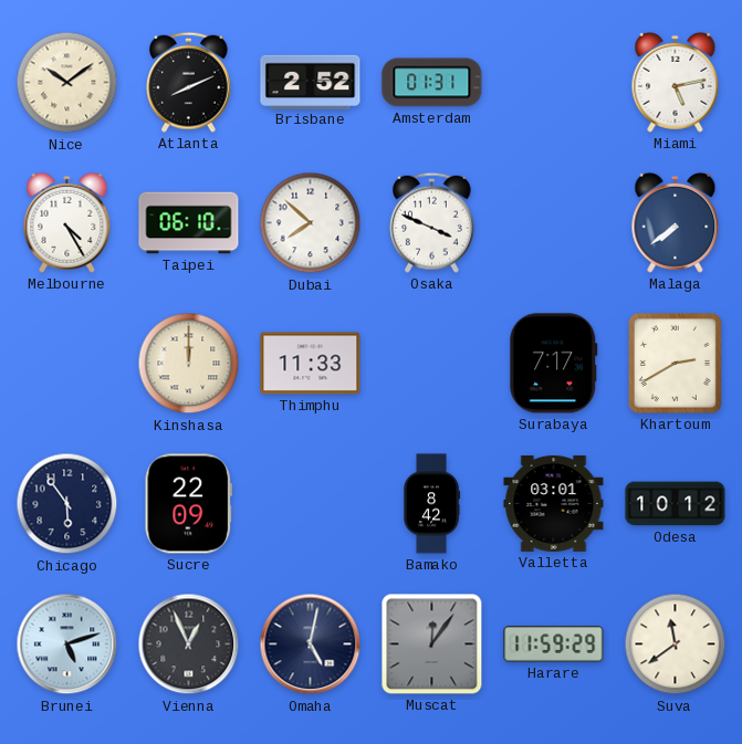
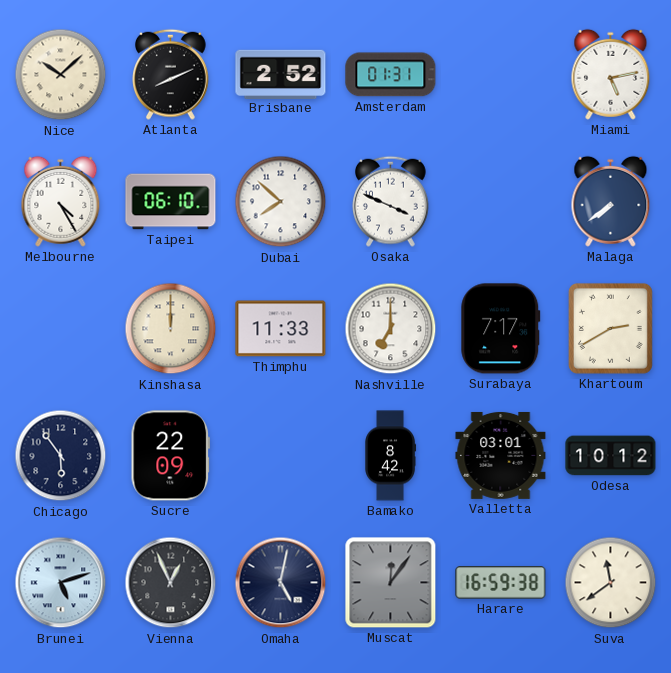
Nice: 10:09 -> 10:08
Nashville: none -> 7:00
Harare: 11:59 -> 16:59
